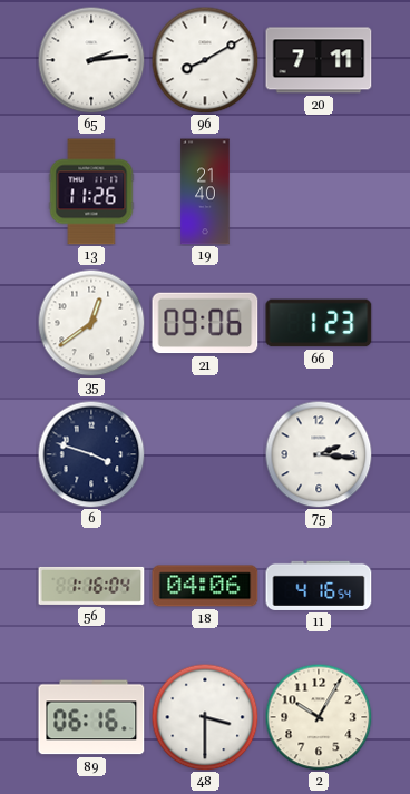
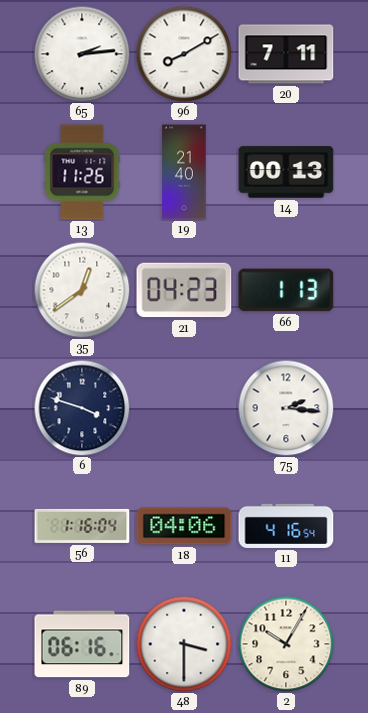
14: none -> 00:13
21: 09:06 -> 04:23
66: 1:23 -> 1:13
